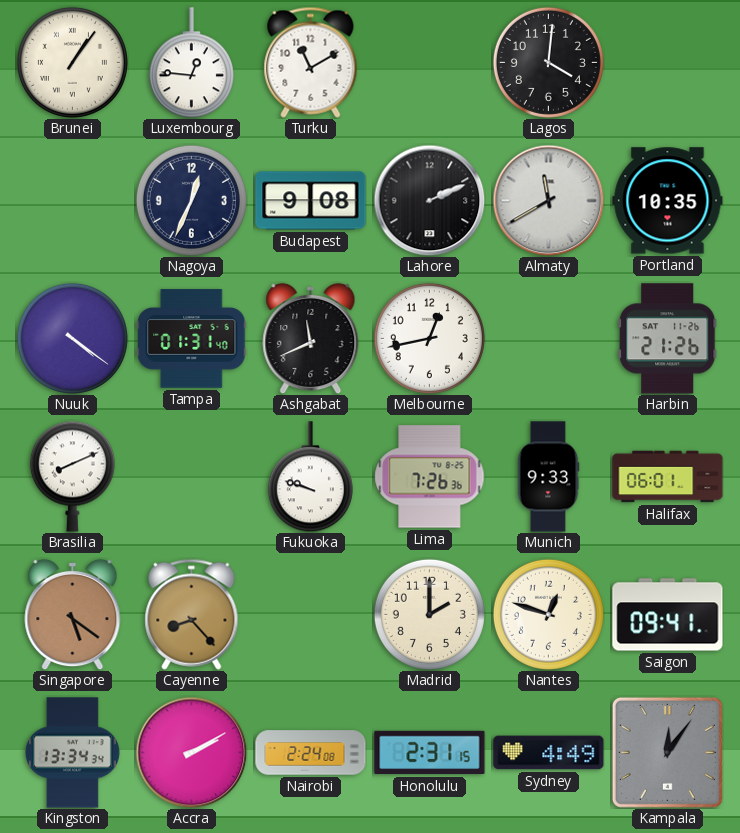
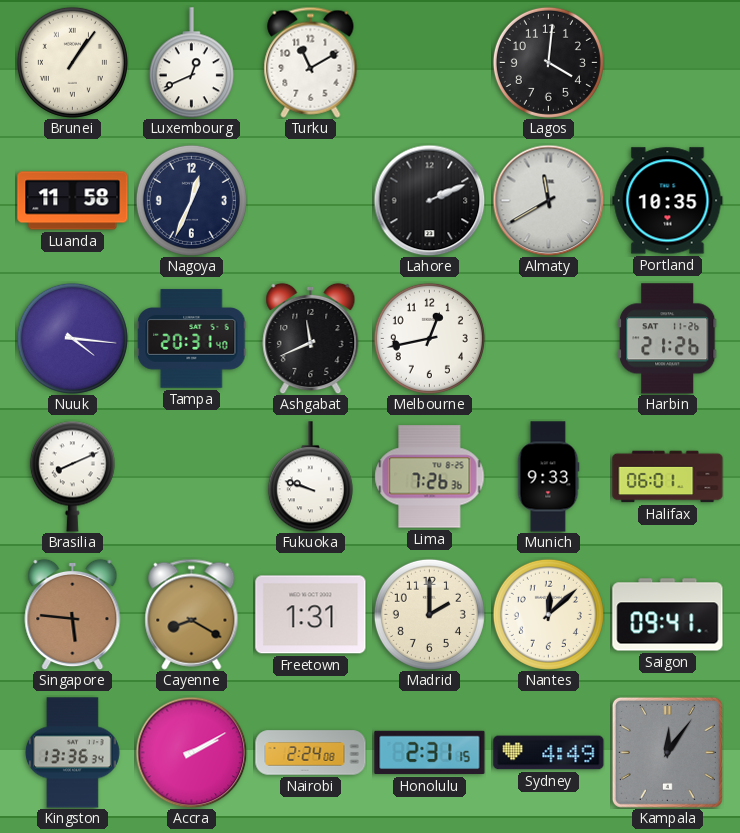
Luxembourg: 12:46 -> 12:41
Luanda: none -> 11:58
Budapest: 9:08 -> none
Nuuk: 4:21 -> 4:16
Tampa: 01:31 -> 20:31
Singapore: 5:21 -> 5:46
Cayenne: 8:23 -> 8:20
Freetown: none -> 1:31
Nantes: 12:48 -> 12:08
Kingston: 13:34 -> 13:36
